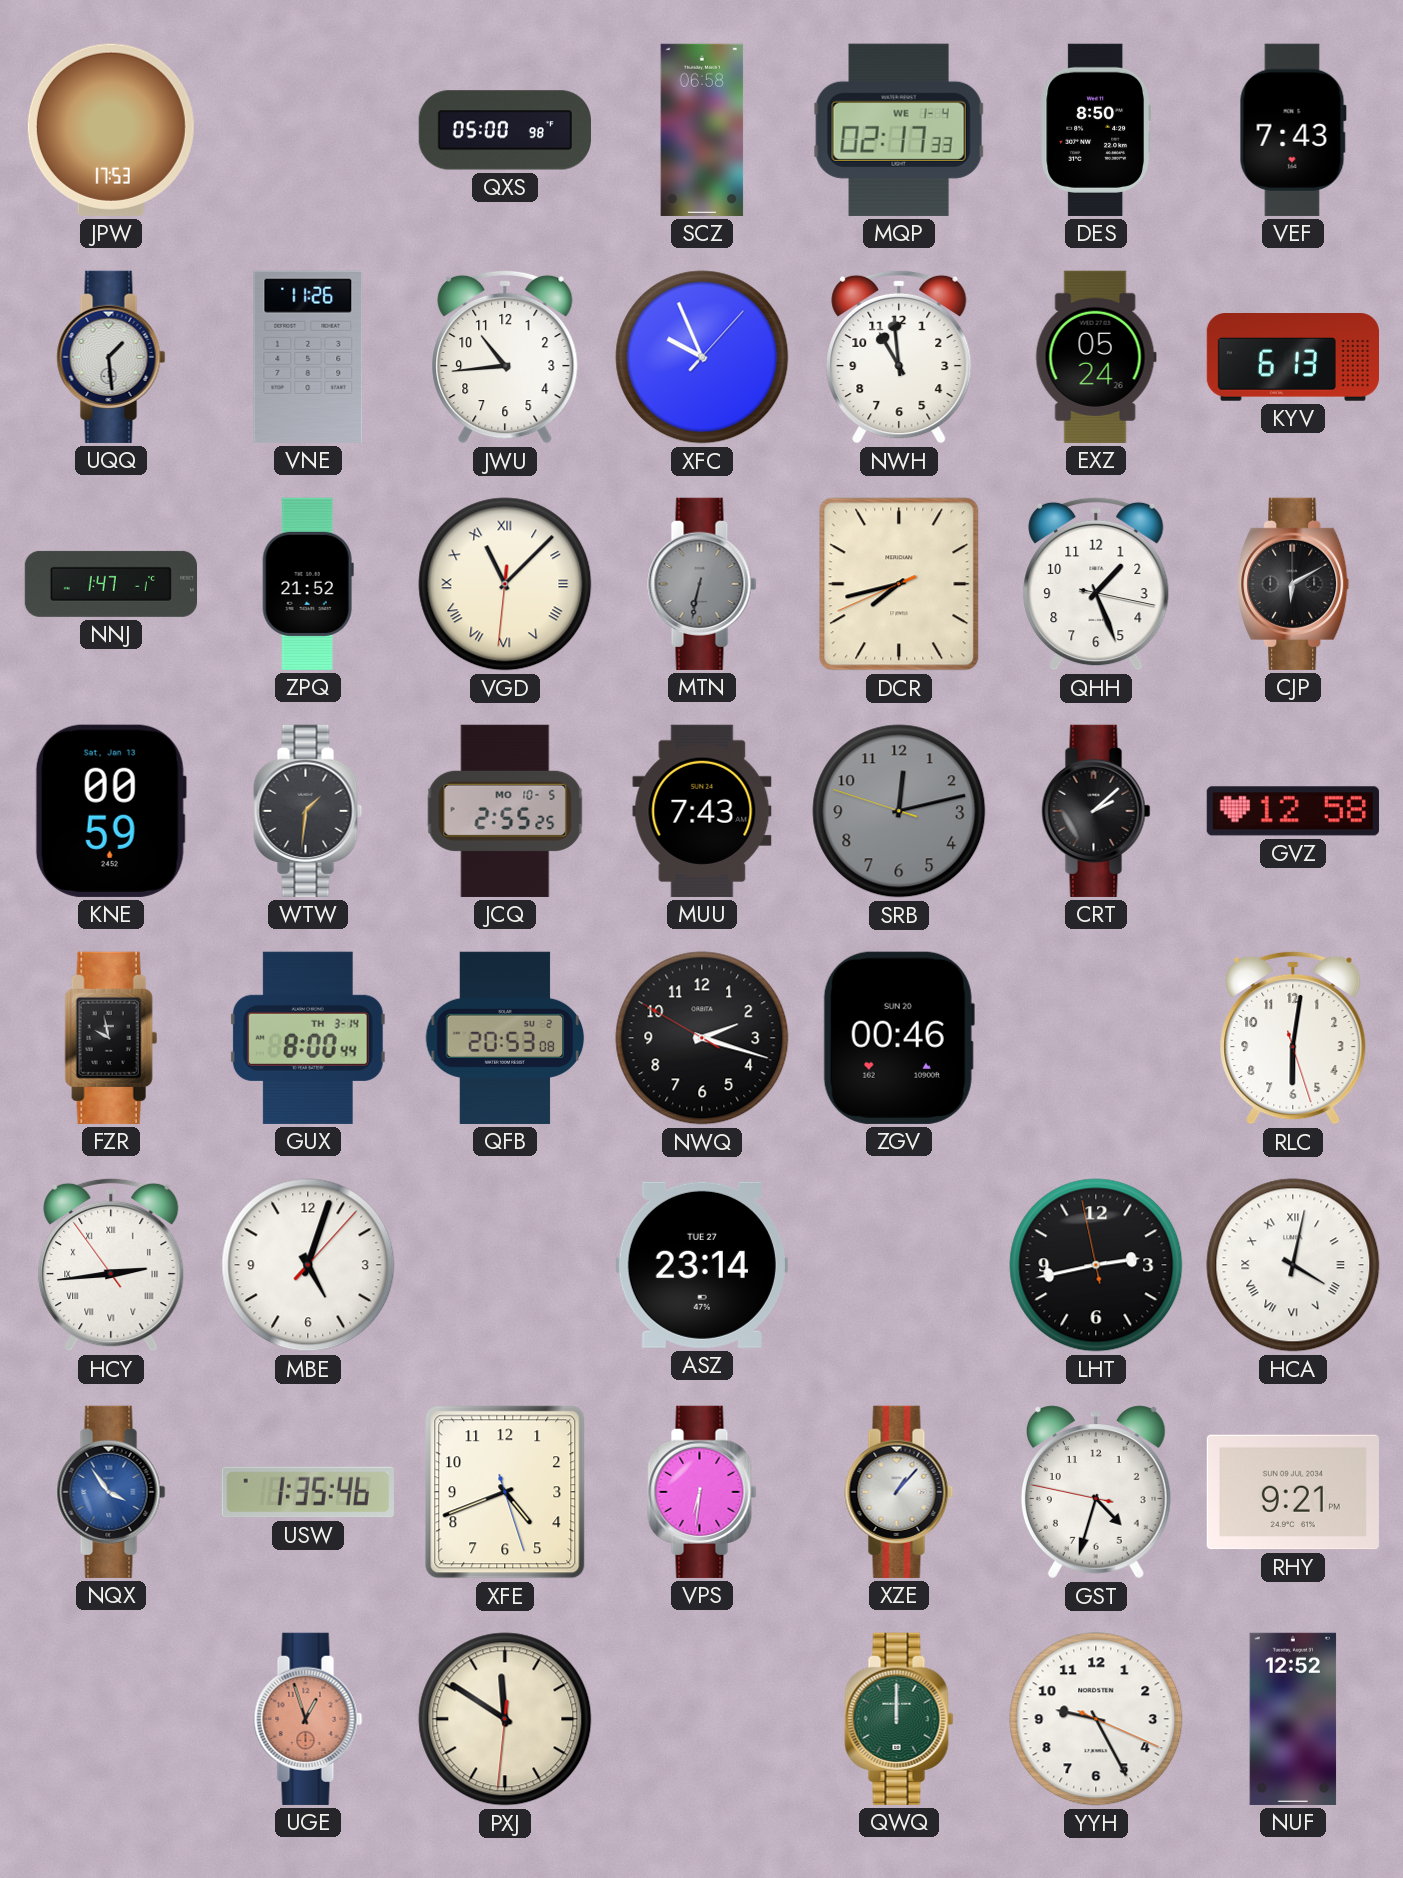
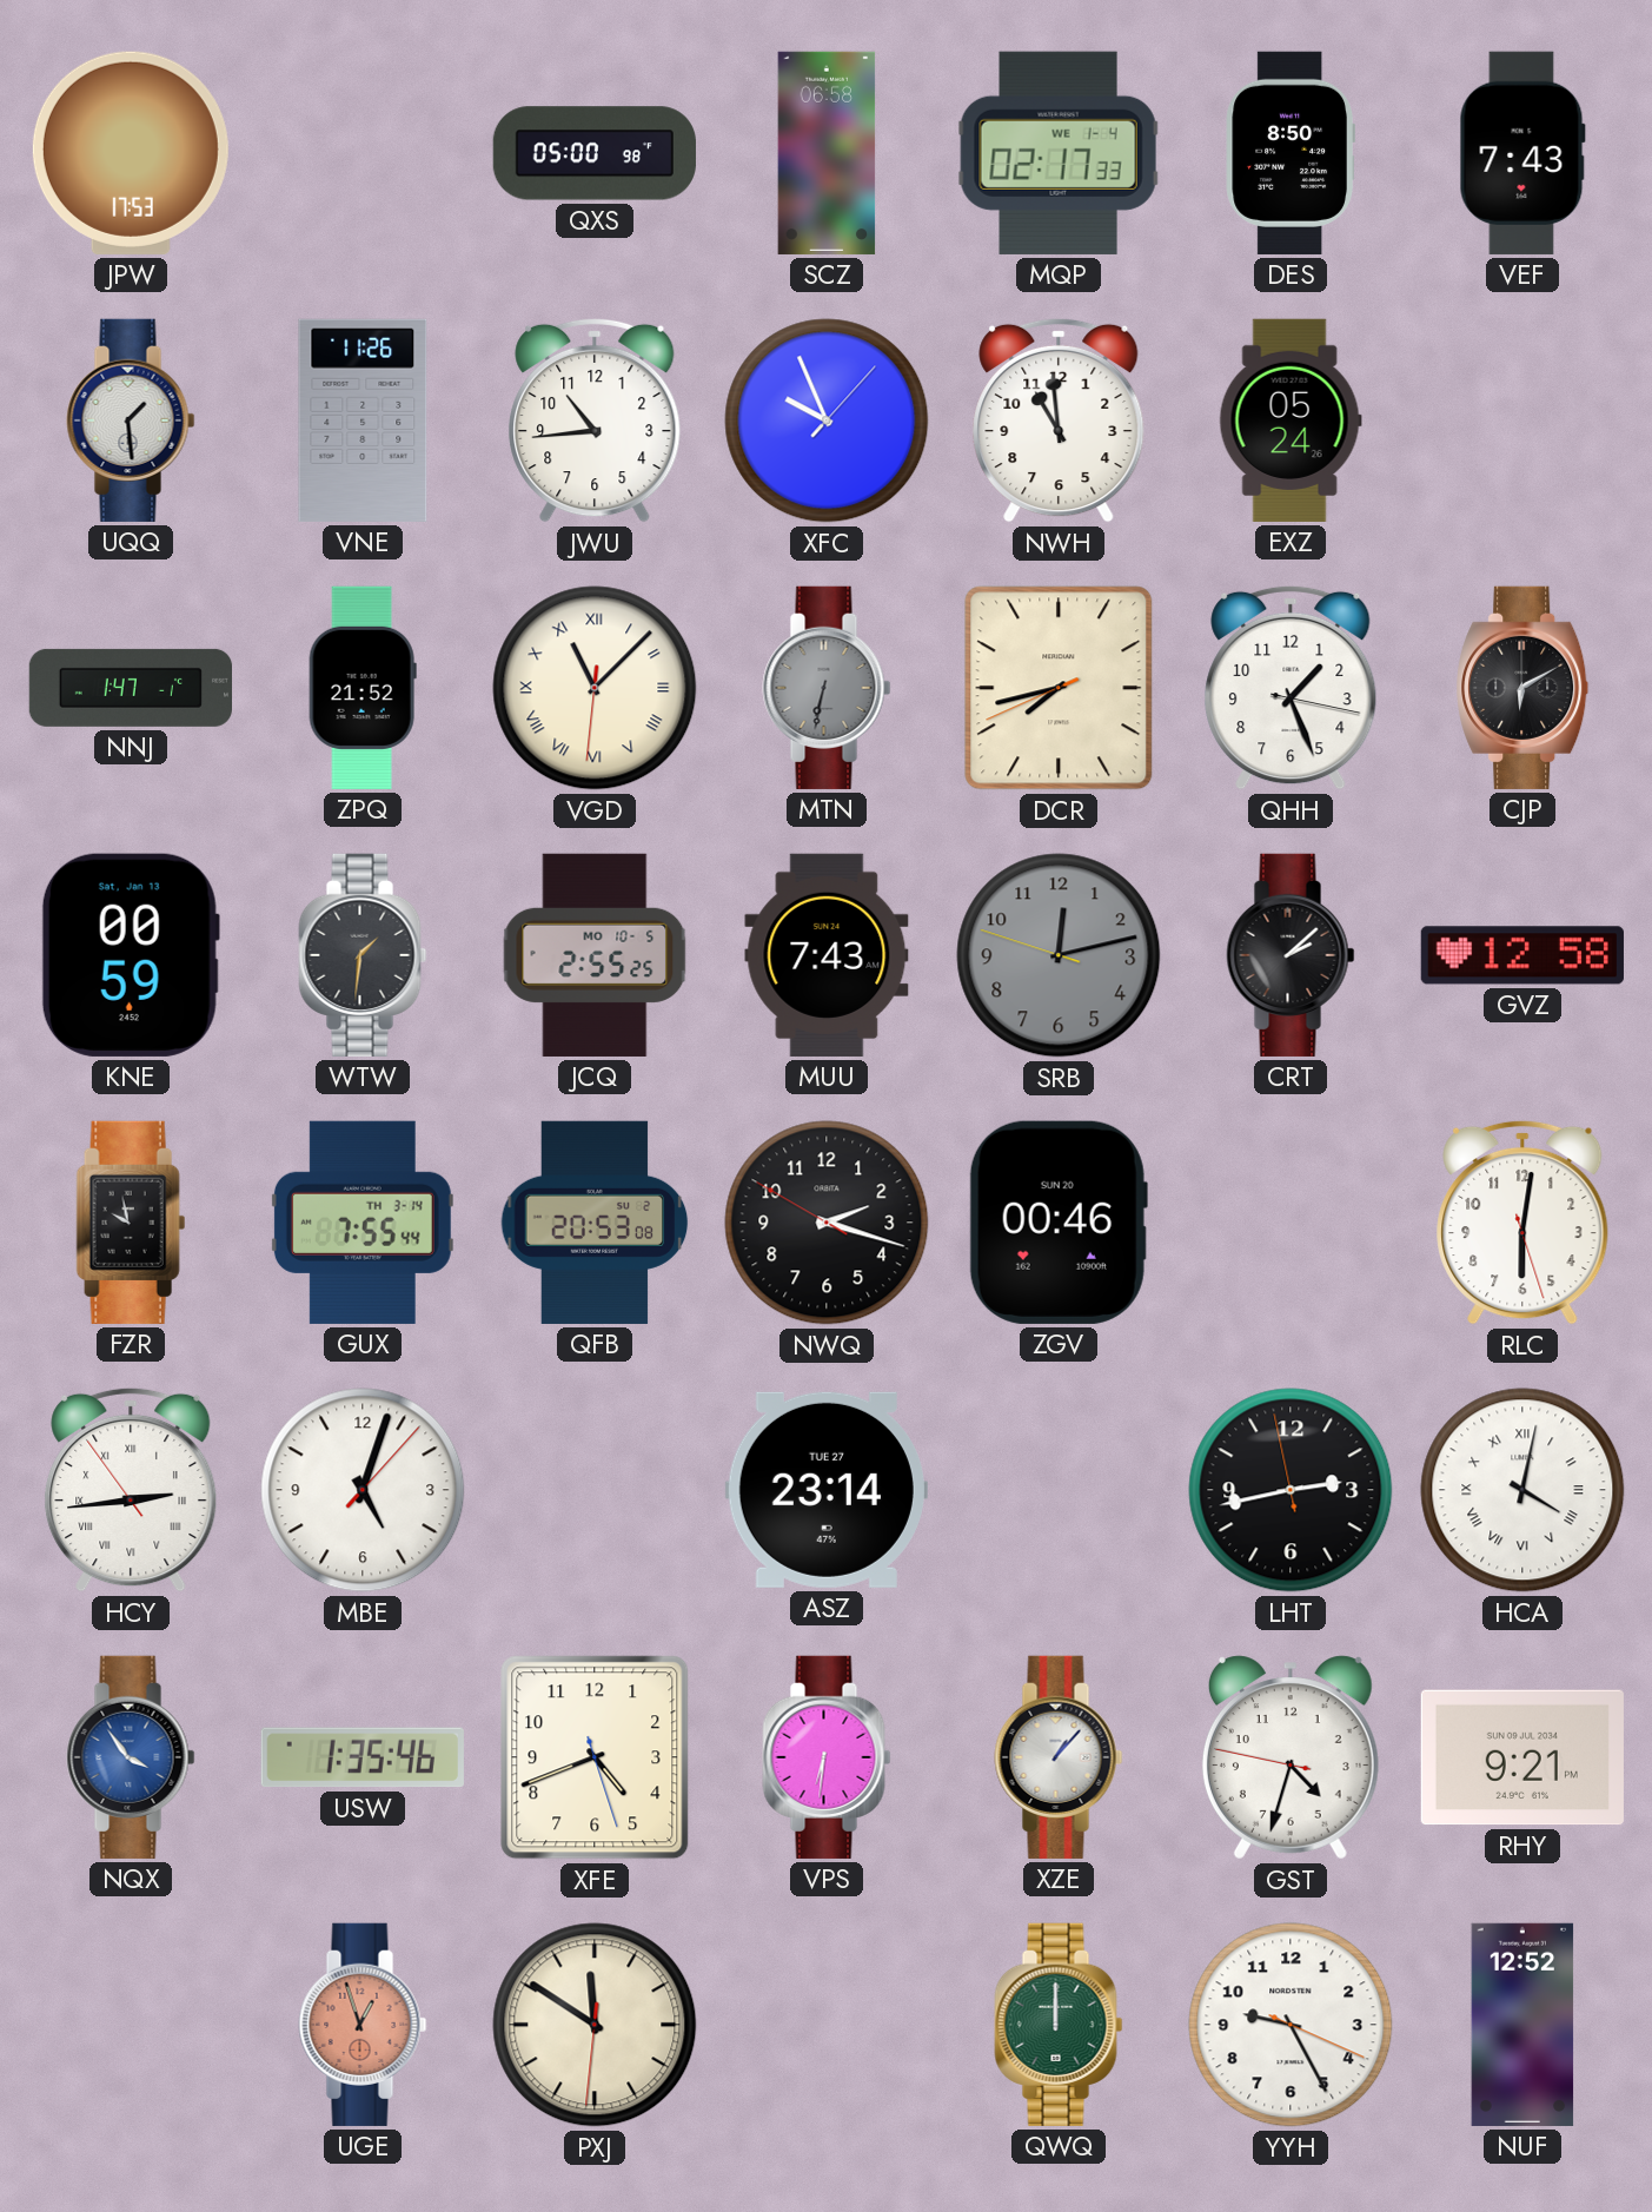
KYV: 6:13 -> none
GUX: 8:00 -> 7:55
